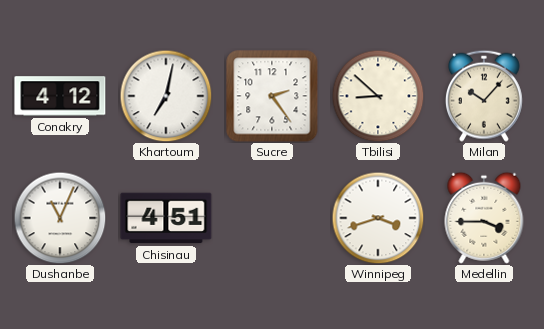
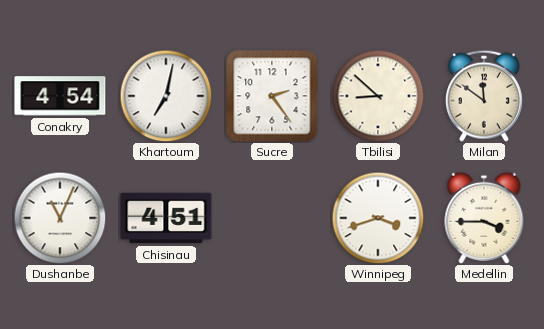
Conakry: 4:12 -> 4:54
Milan: 10:07 -> 11:51
